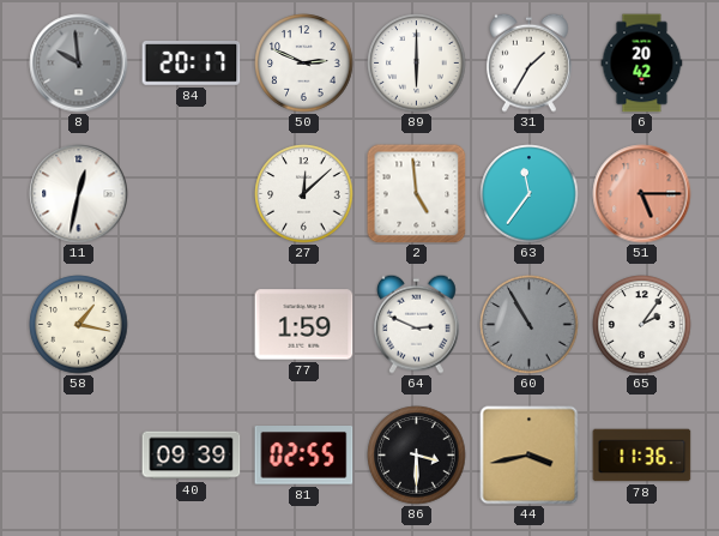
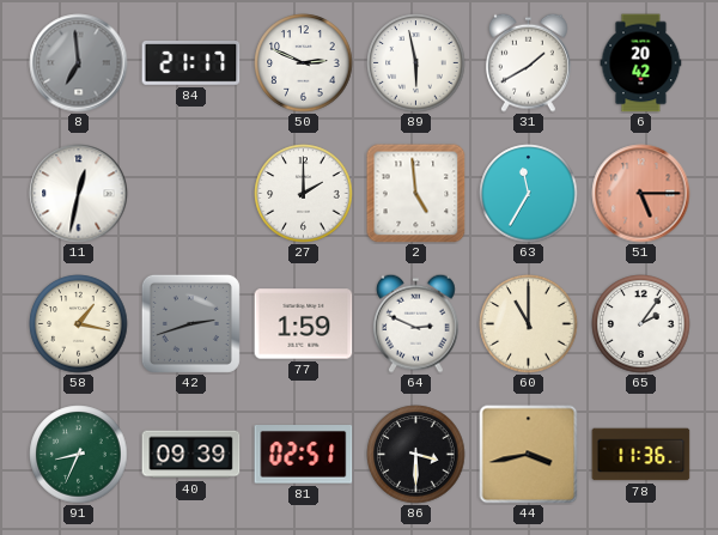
8: 9:59 -> 6:59
84: 20:17 -> 21:17
89: 6:00 -> 5:58
31: 1:35 -> 1:40
27: 12:08 -> 2:00
63: 11:36 -> 11:35
42: none -> 2:42
60: 10:55 -> 11:00
60 dial: grey -> cream
91: none -> 8:34
81: 02:55 -> 02:51
